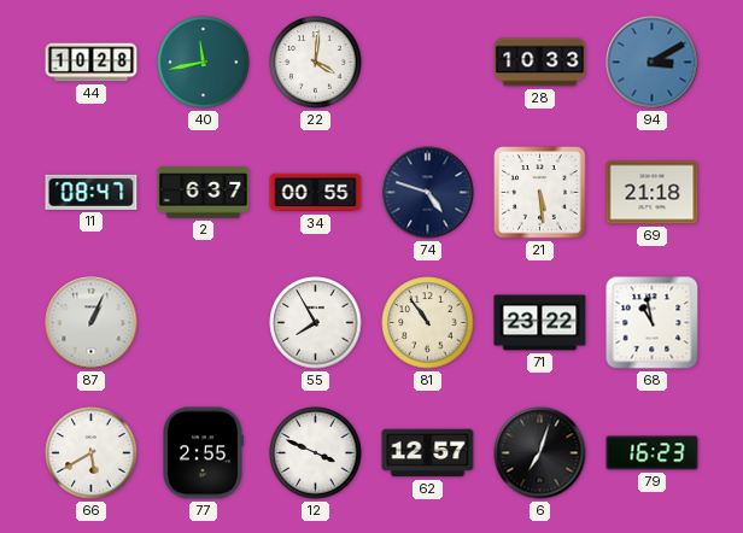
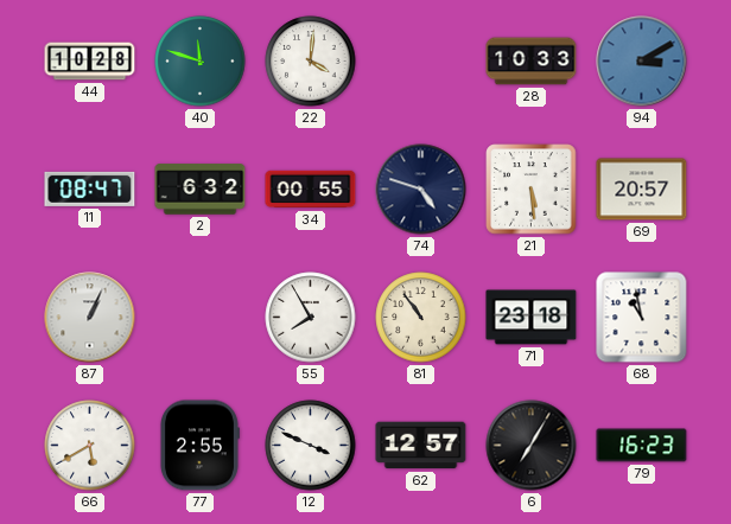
40: 11:43 -> 11:48
2: 6:37 -> 6:32
69: 21:18 -> 20:57
71: 23:22 -> 23:18
6: 7:03 -> 7:05
